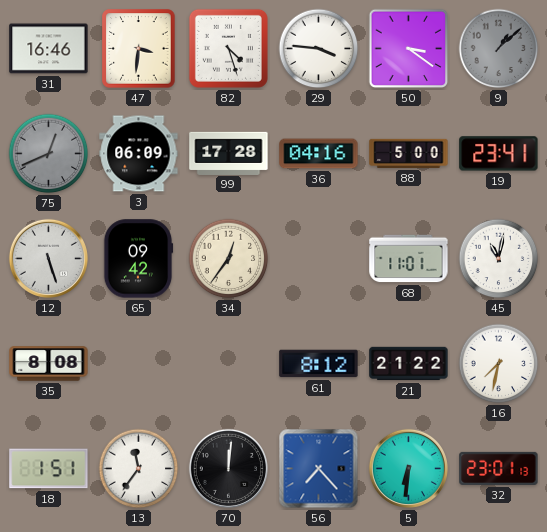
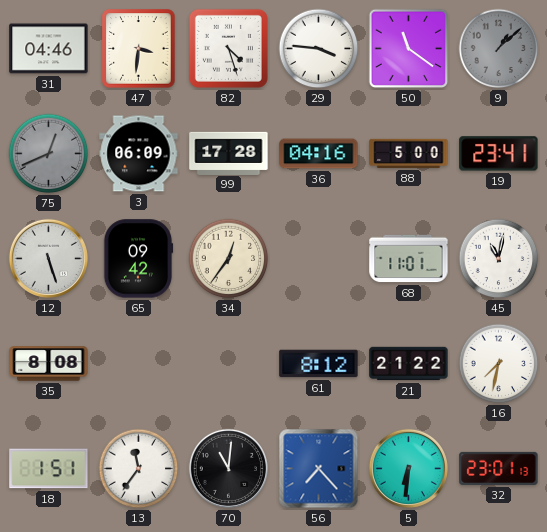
31: 16:46 -> 04:46
50: 3:21 -> 11:21
70: 12:01 -> 11:01
